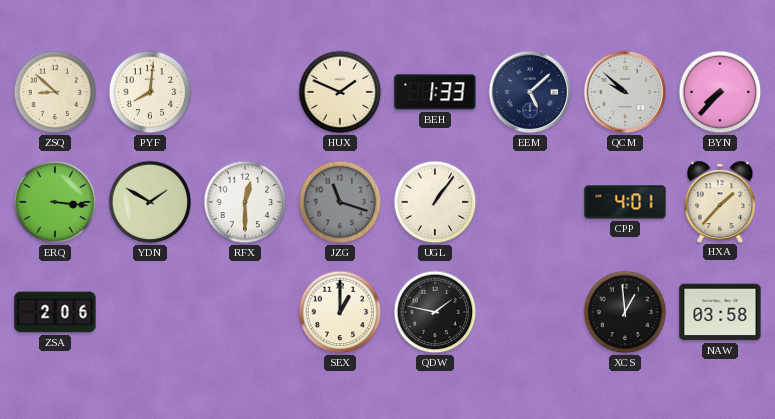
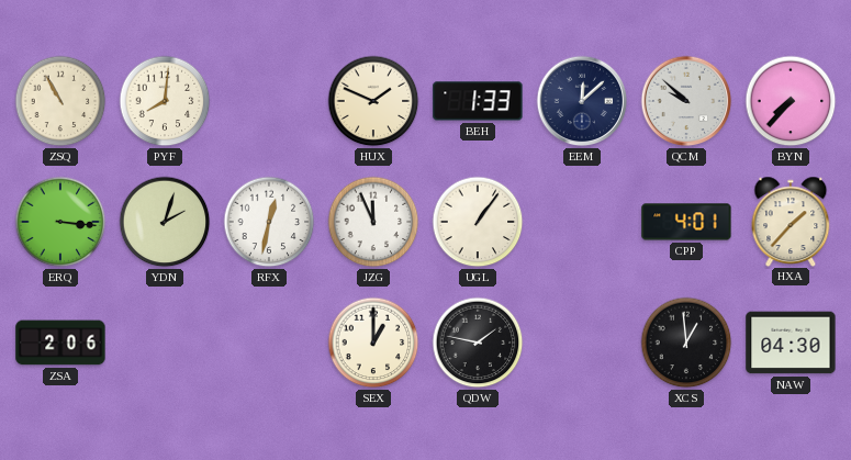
ZSQ: 8:52 -> 10:55
EEM: 5:08 -> 12:08
YDN: 1:50 -> 2:03
RFX: 12:30 -> 12:32
JZG: 11:18 -> 11:56
JZG dial: grey -> white
NAW: 03:58 -> 04:30
